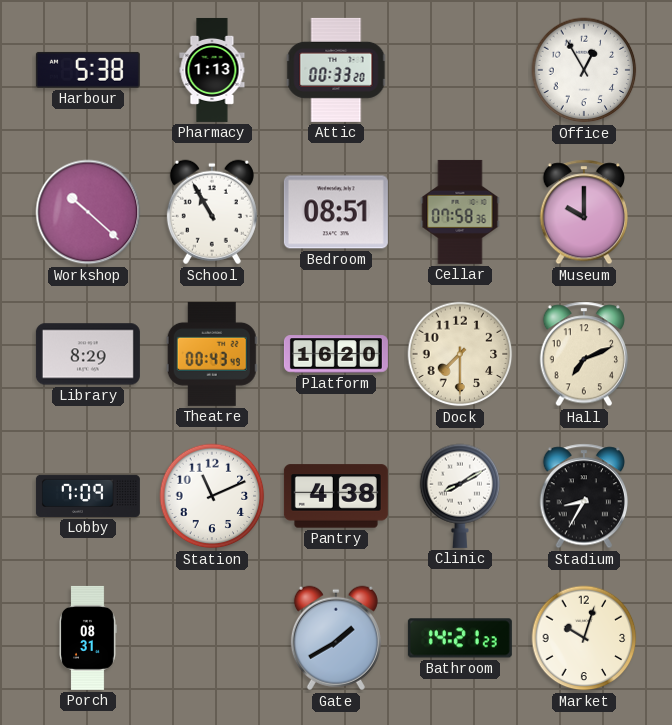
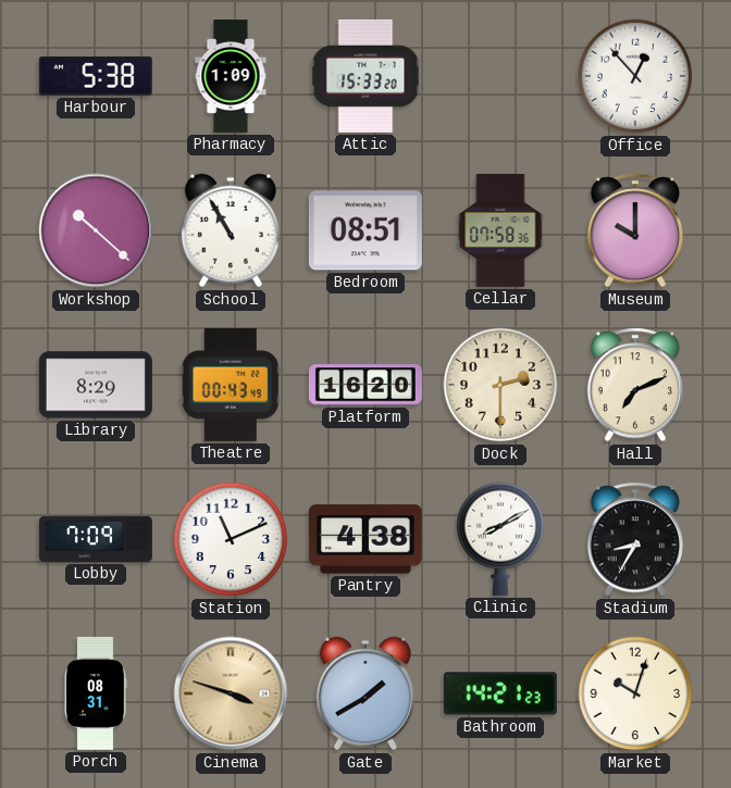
Pharmacy: 1:13 -> 1:09
Attic: 00:33 -> 15:33
Office: 12:55 -> 12:53
Dock: 7:30 -> 2:30
Cinema: none -> 3:48
